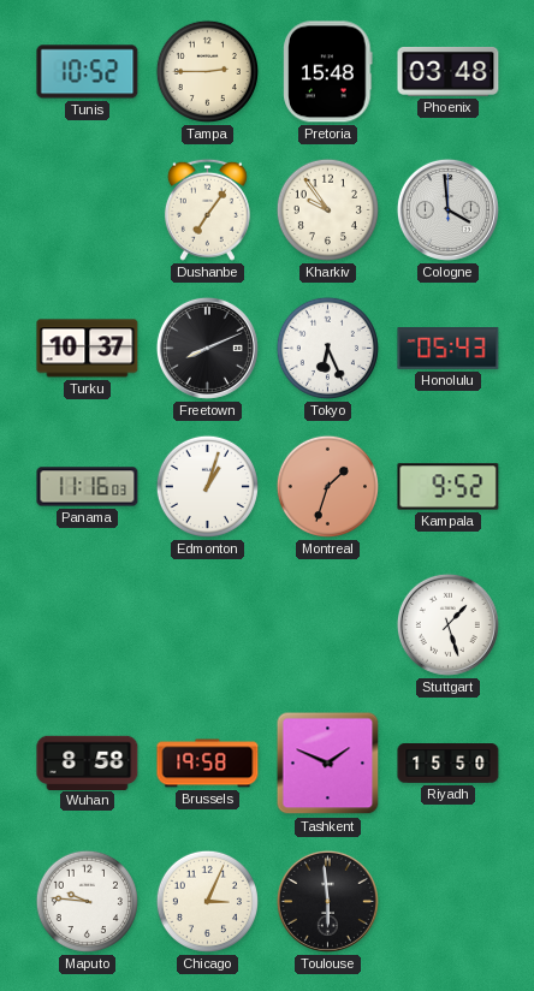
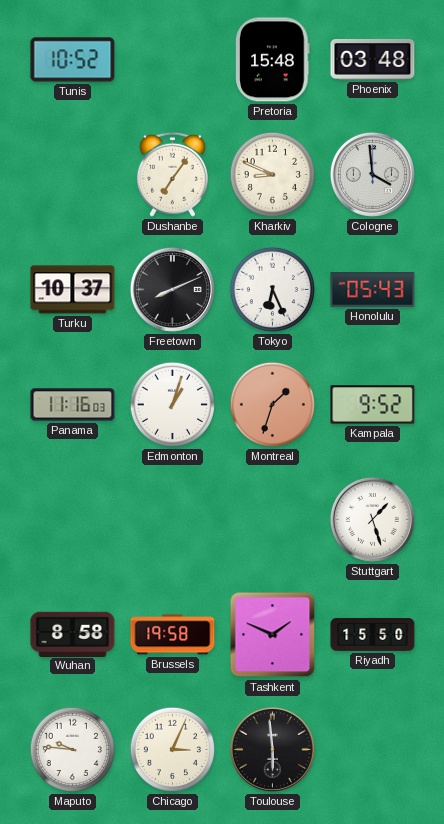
Tampa: 2:45 -> none
Kharkiv: 9:54 -> 8:49
